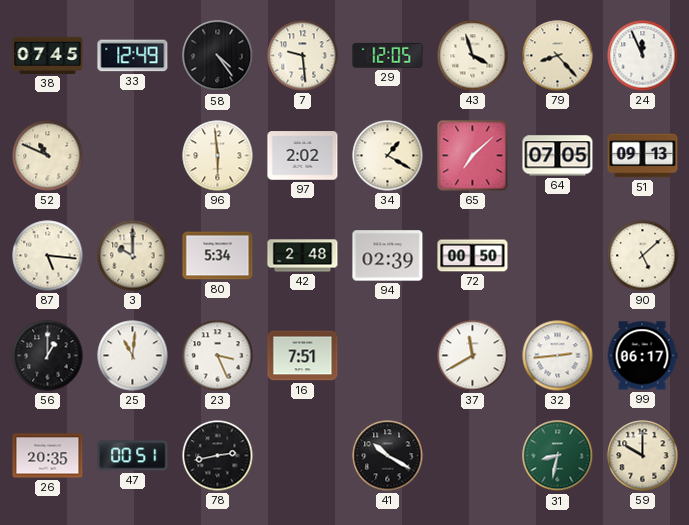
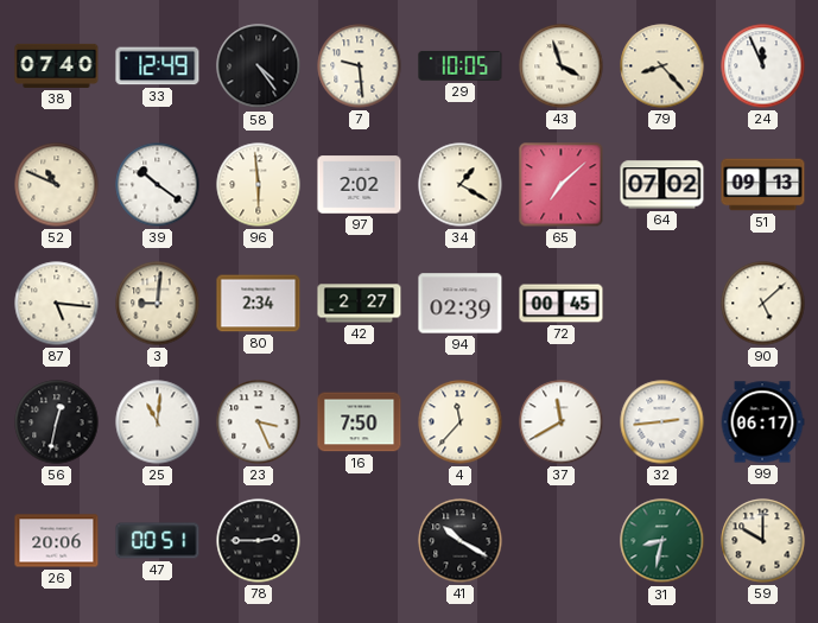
38: 07:45 -> 07:40
29: 12:05 -> 10:05
39: none -> 10:21
64: 07:05 -> 07:02
3: 10:00 -> 9:01
80: 5:34 -> 2:34
42: 2:48 -> 2:27
72: 00:50 -> 00:45
56: 1:00 -> 12:32
16: 7:51 -> 7:50
4: none -> 11:37
26: 20:35 -> 20:06
78: 2:43 -> 2:45
